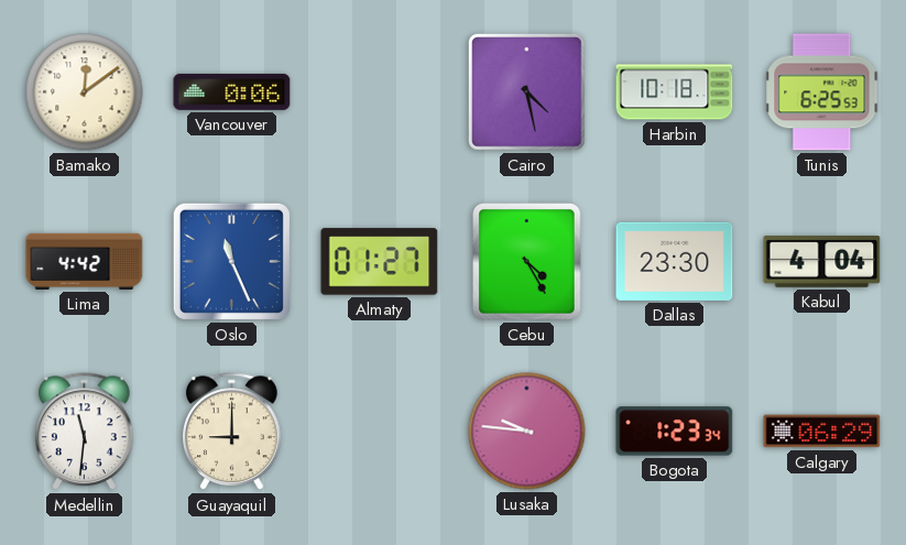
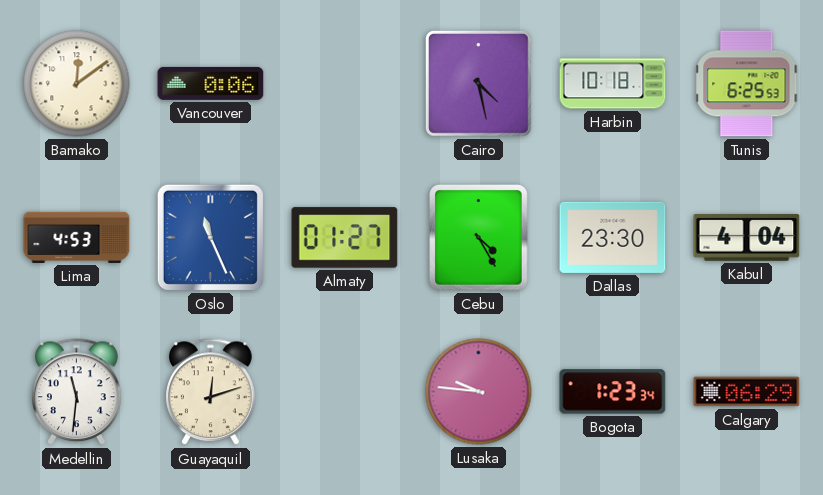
Lima: 4:42 -> 4:53
Guayaquil: 9:00 -> 12:12
